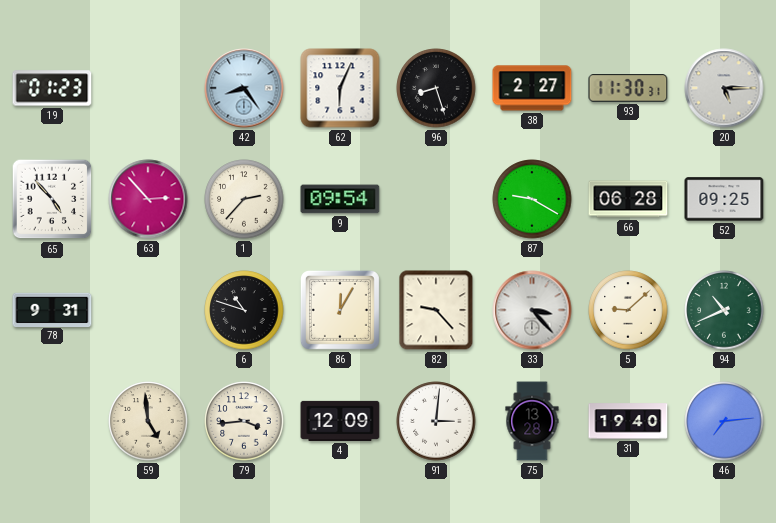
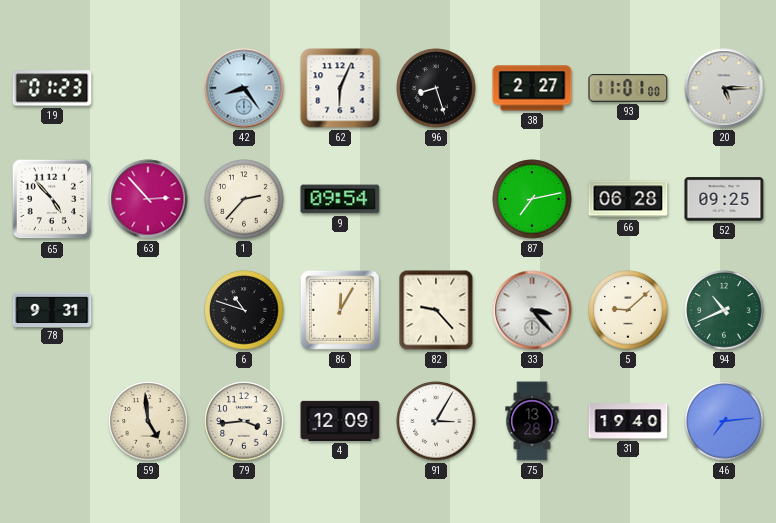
93: 11:30 -> 11:01
87: 9:20 -> 7:13
91: 3:01 -> 3:05
